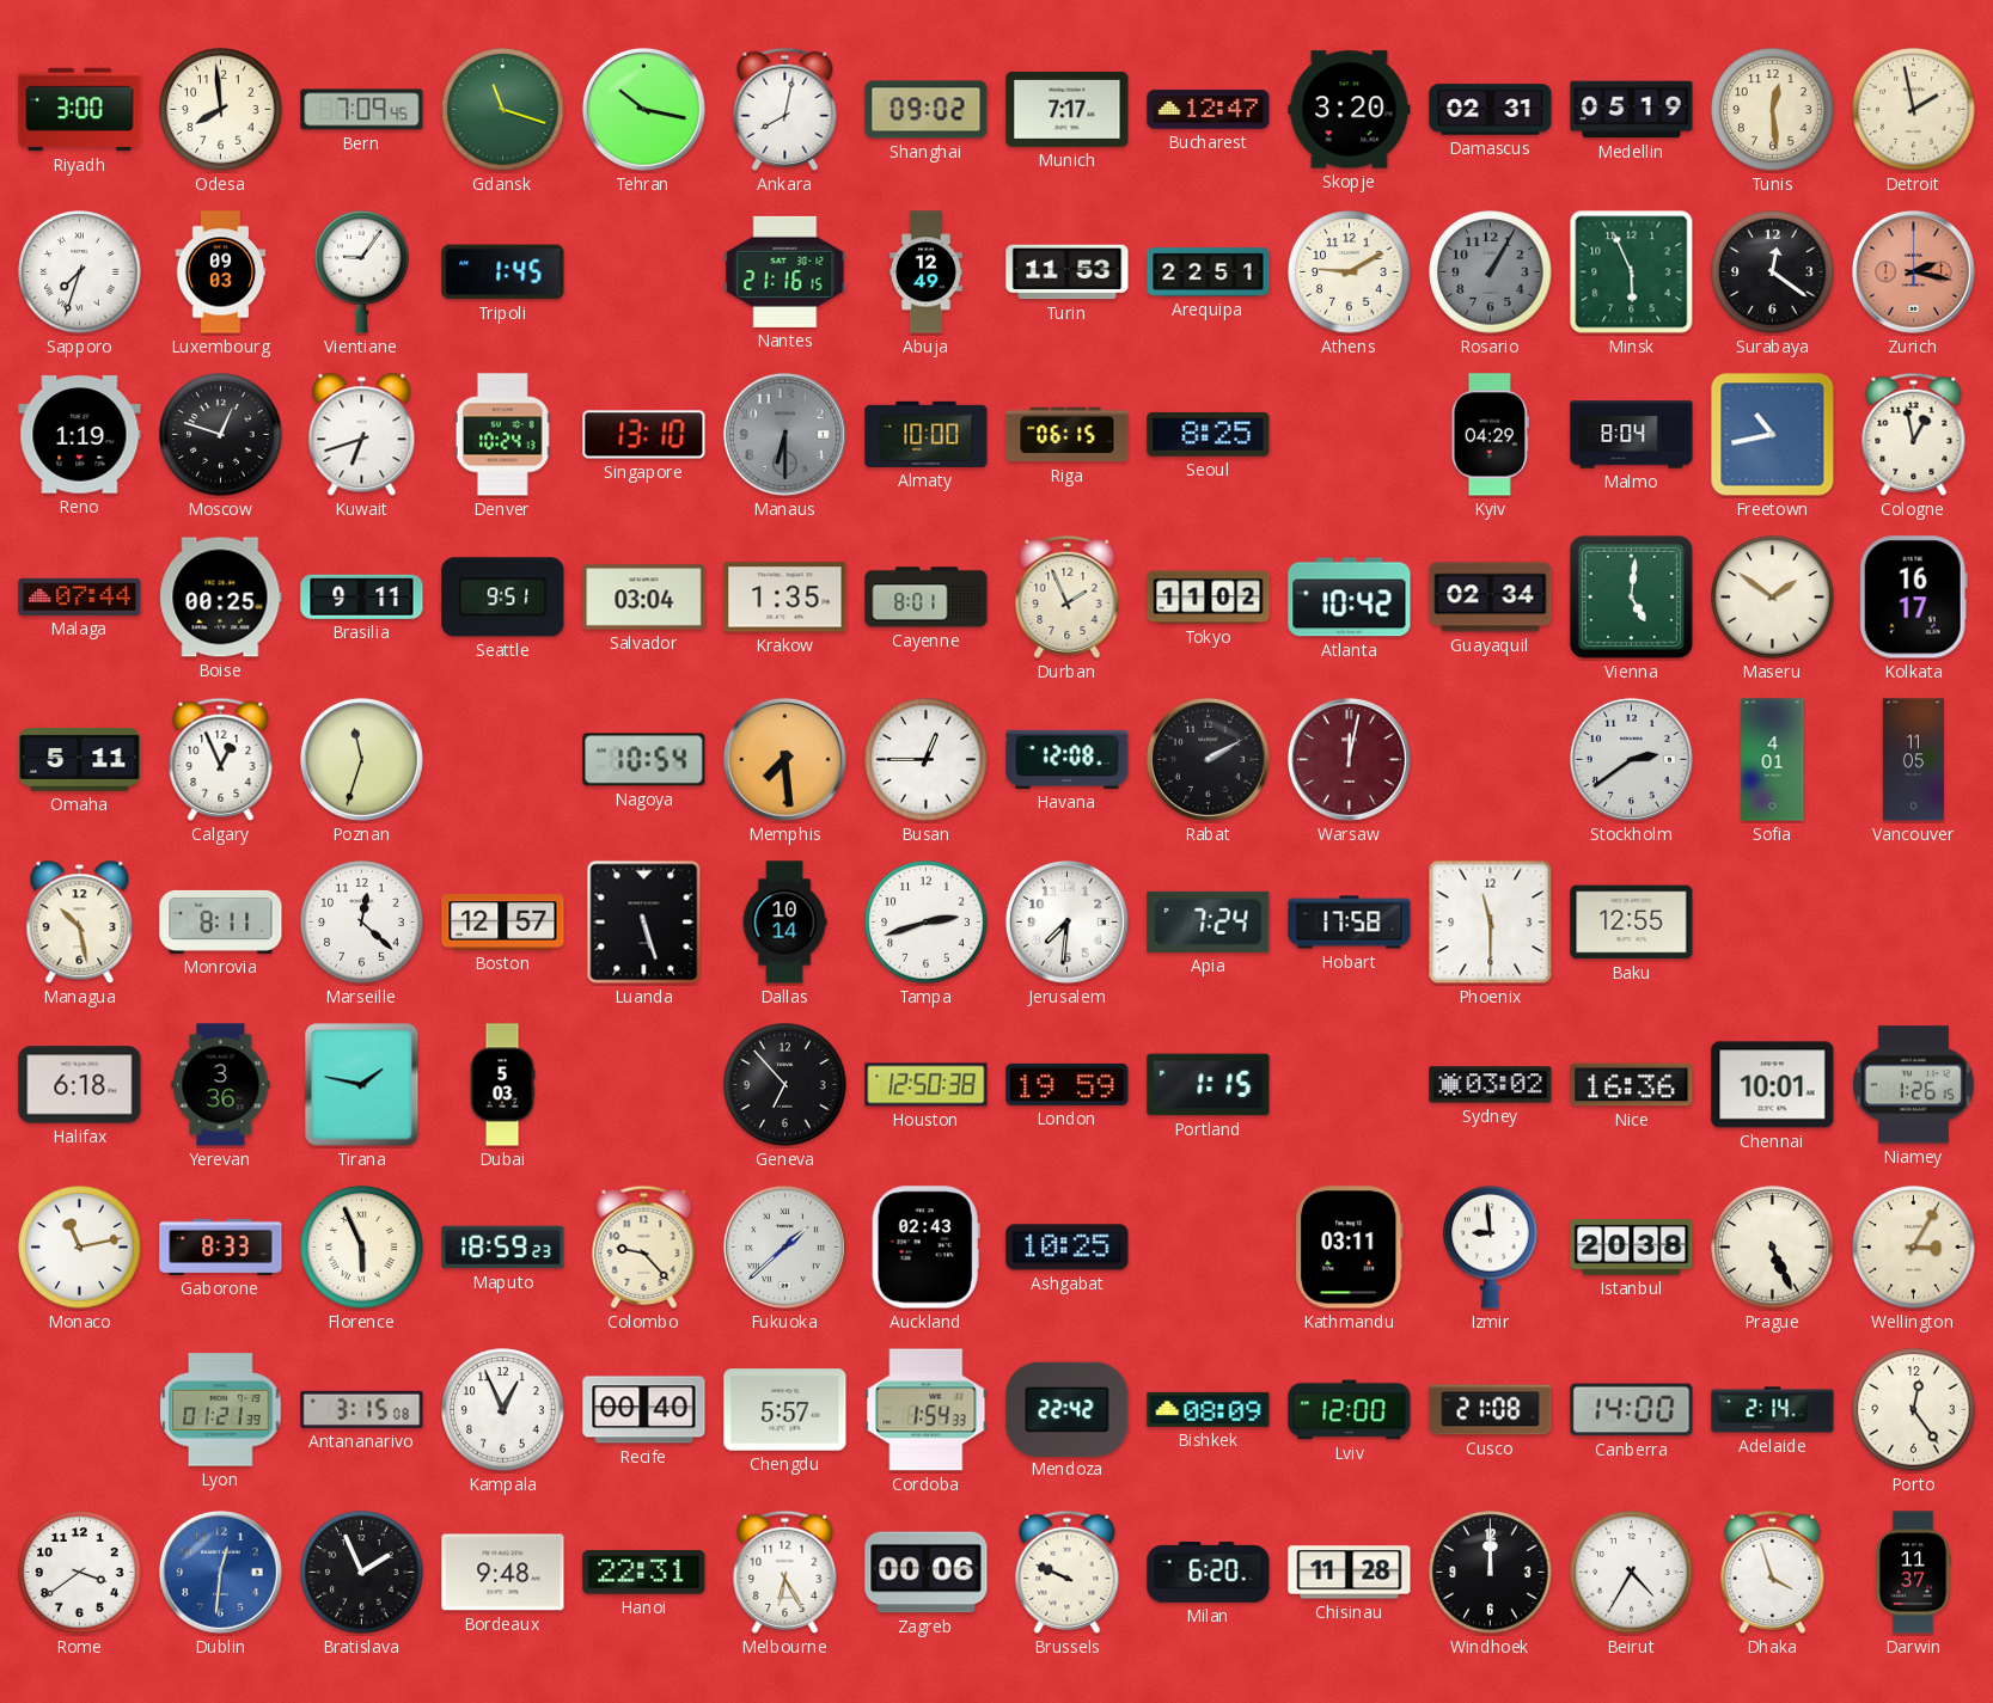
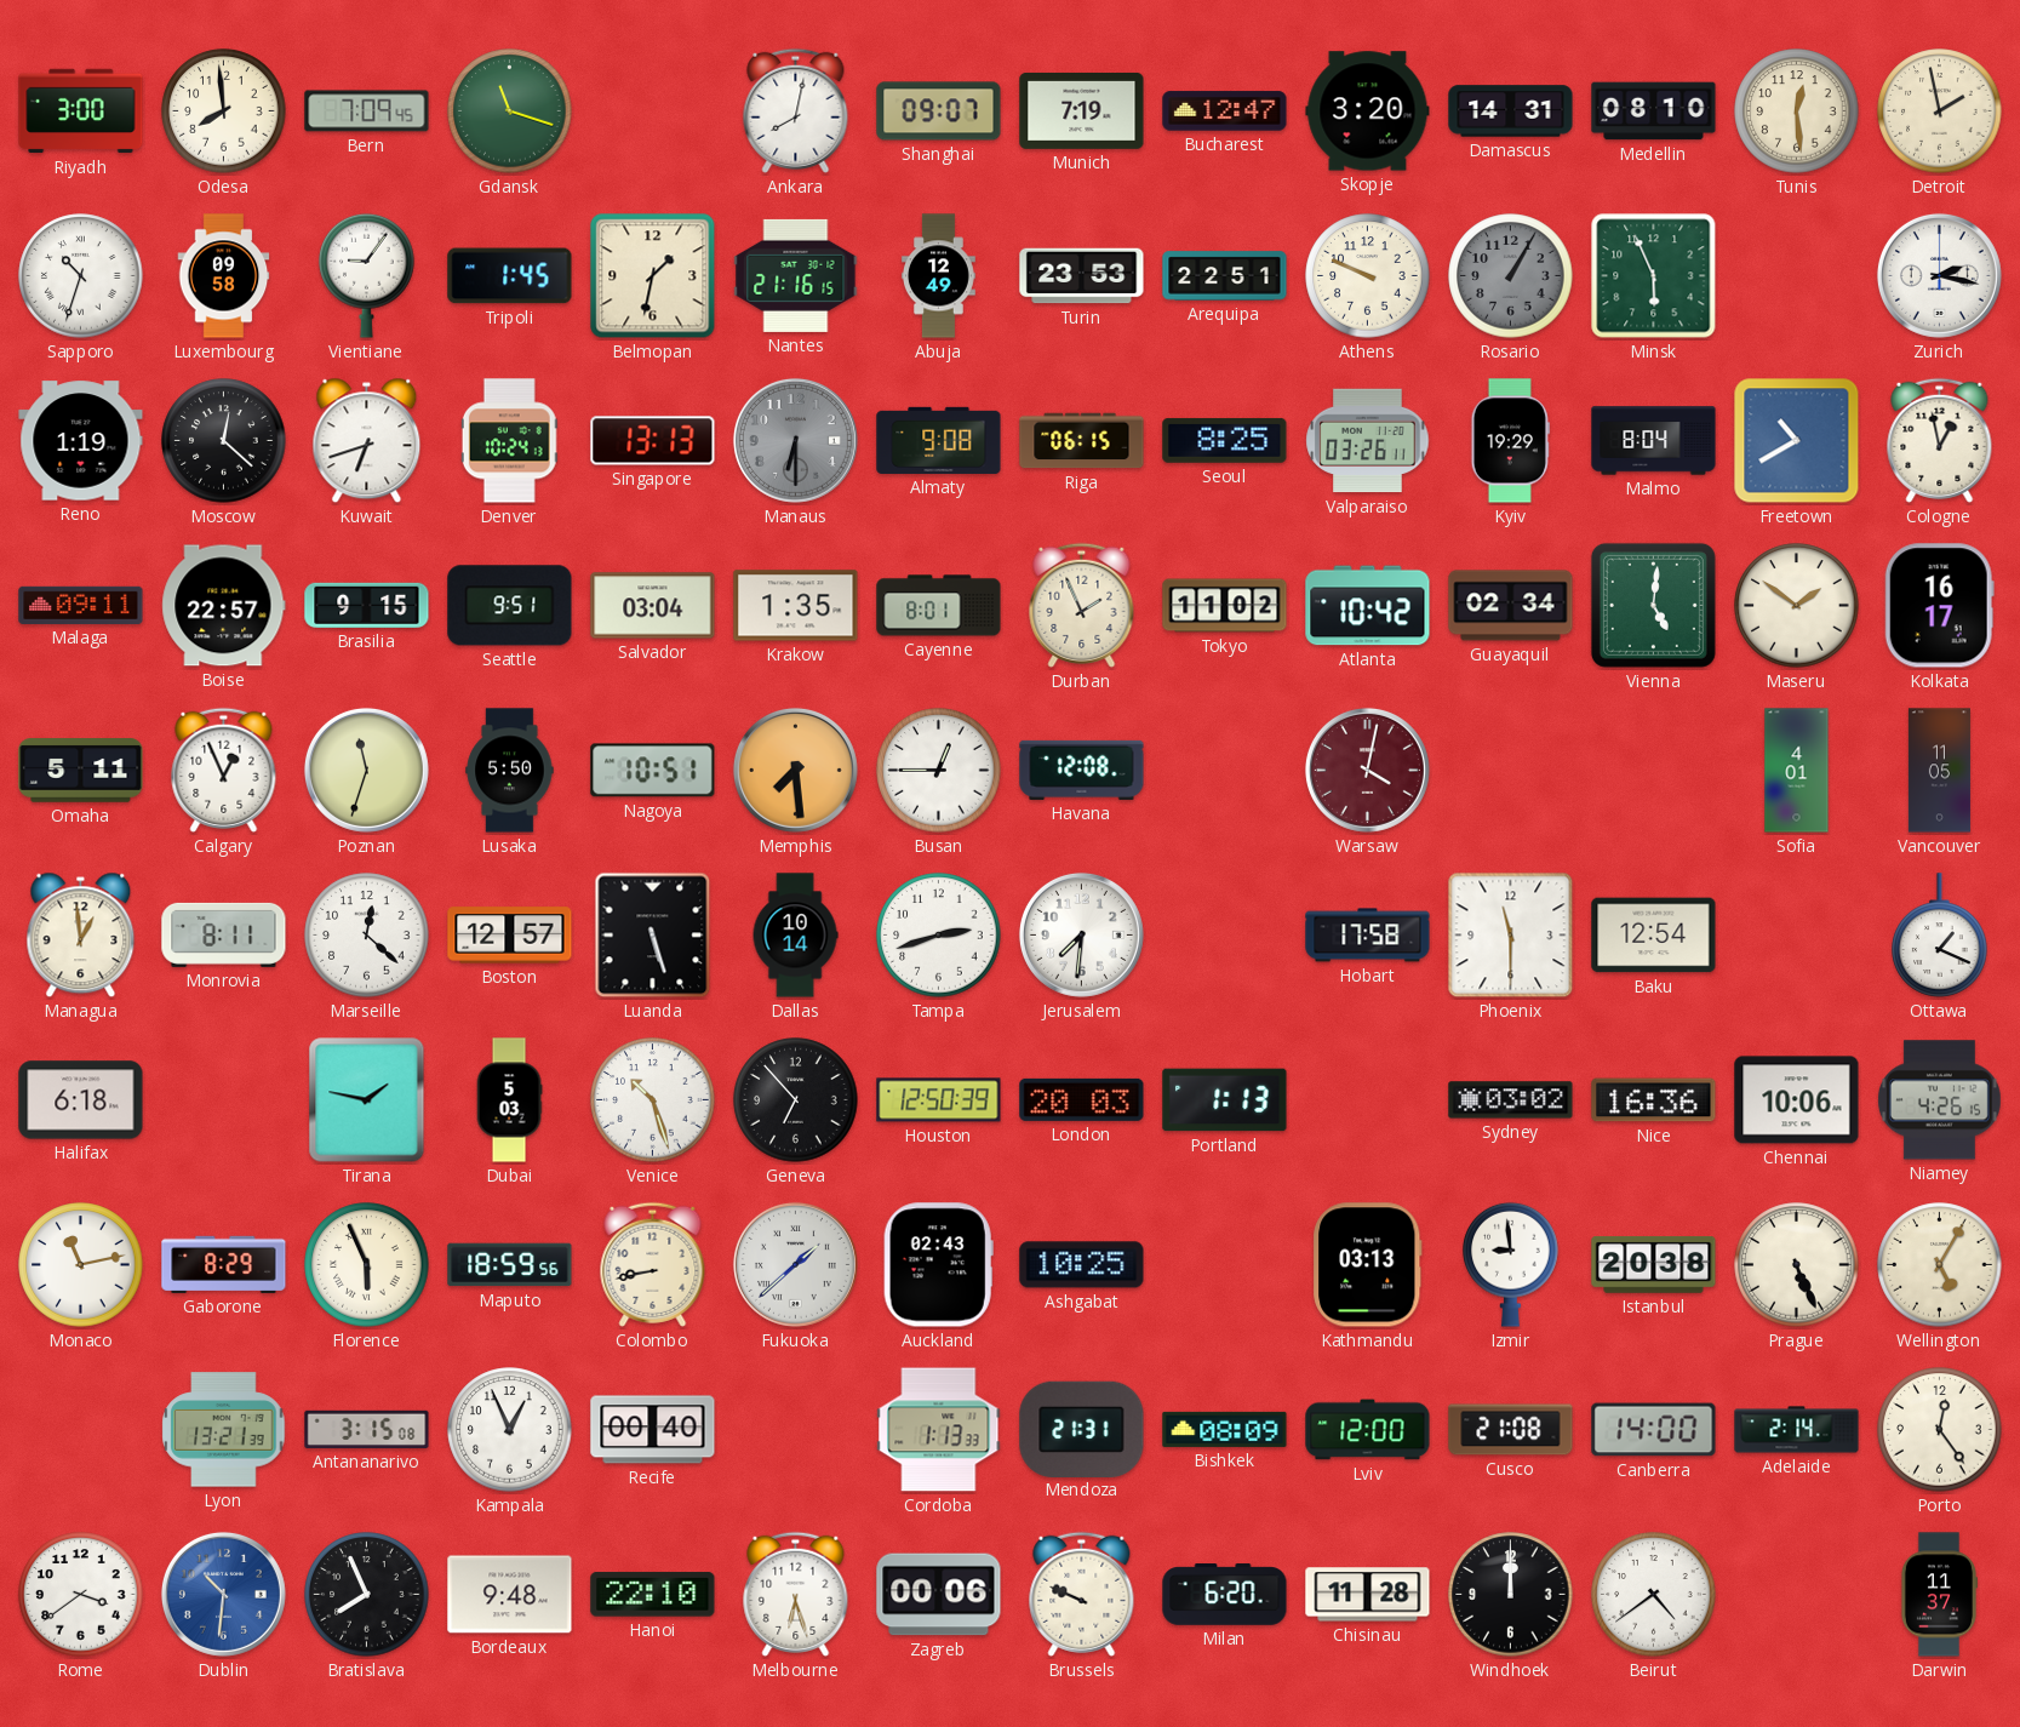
Tehran: 10:17 -> none
Shanghai: 09:02 -> 09:07
Munich: 7:17 -> 7:19
Damascus: 02:31 -> 14:31
Medellin: 05:19 -> 08:10
Sapporo: 7:33 -> 10:33
Luxembourg: 09:03 -> 09:58
Belmopan: none -> 1:32
Turin: 11:53 -> 23:53
Athens: 9:10 -> 9:49
Surabaya: 12:21 -> none
Zurich dial: salmon -> white
Moscow: 12:48 -> 12:22
Singapore: 13:10 -> 13:13
Almaty: 10:00 -> 9:08
Valparaiso: none -> 03:26
Kyiv: 04:29 -> 19:29
Freetown: 10:43 -> 10:40
Malaga: 07:44 -> 09:11
Boise: 00:25 -> 22:57
Brasilia: 9:11 -> 9:15
Lusaka: none -> 5:50
Nagoya: 10:54 -> 10:51
Rabat: 2:10 -> none
Warsaw: 12:02 -> 4:02
Stockholm: 2:39 -> none
Managua: 10:28 -> 12:59
Apia: 7:24 -> none
Baku: 12:55 -> 12:54
Ottawa: none -> 1:19
Yerevan: 3:36 -> none
Venice: none -> 10:27
Houston: 12:50:38 -> 12:50:39
London: 19:59 -> 20:03
Portland: 1:15 -> 1:13
Chennai: 10:01 -> 10:06
Niamey: 1:26 -> 4:26
Gaborone: 8:33 -> 8:29
Maputo: 18:59:23 -> 18:59:56
Colombo: 9:23 -> 8:43
Kathmandu: 03:11 -> 03:13
Wellington: 3:05 -> 5:05
Lyon: 01:21 -> 13:21
Chengdu: 5:57 -> none
Cordoba: 1:54 -> 1:13
Mendoza: 22:42 -> 21:31
Dublin: 12:31 -> 10:31
Bratislava: 1:56 -> 7:56
Hanoi: 22:31 -> 22:10
Melbourne: 6:25 -> 6:27
Beirut: 4:35 -> 4:39
Dhaka: 3:57 -> none
